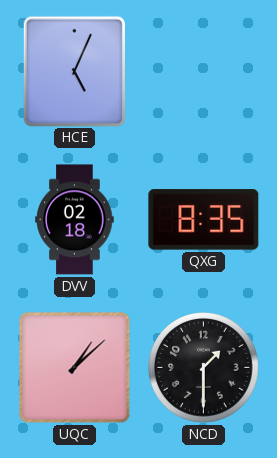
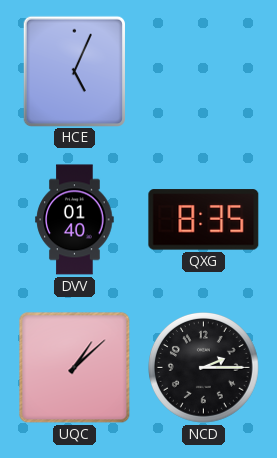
DVV: 02:18 -> 01:40
NCD: 1:30 -> 2:15
